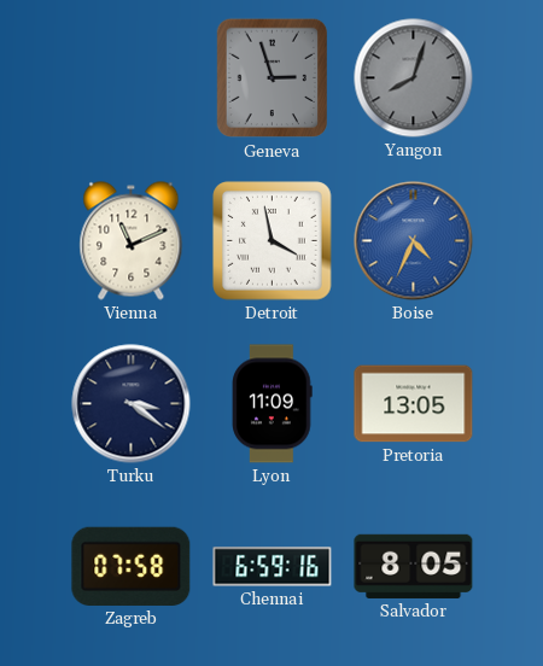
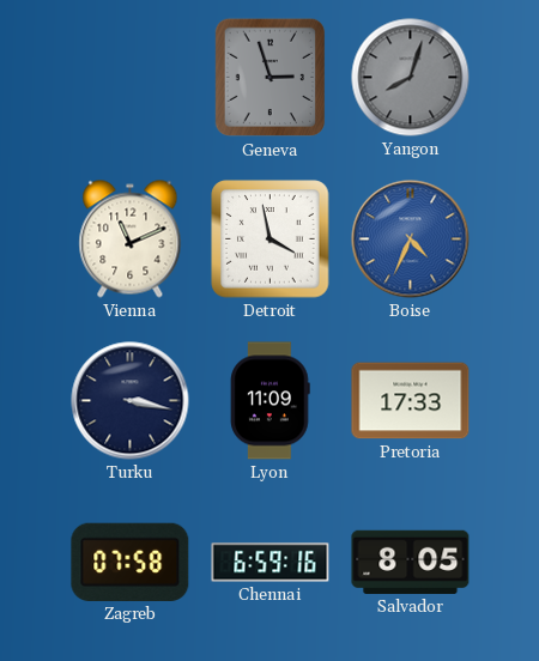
Turku: 3:21 -> 3:17
Pretoria: 13:05 -> 17:33
